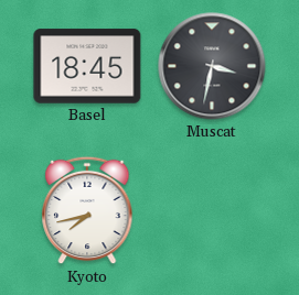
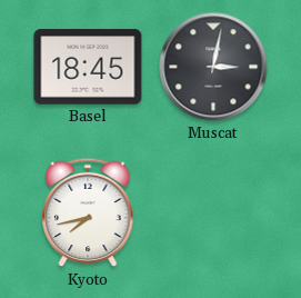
Muscat: 3:32 -> 3:02
